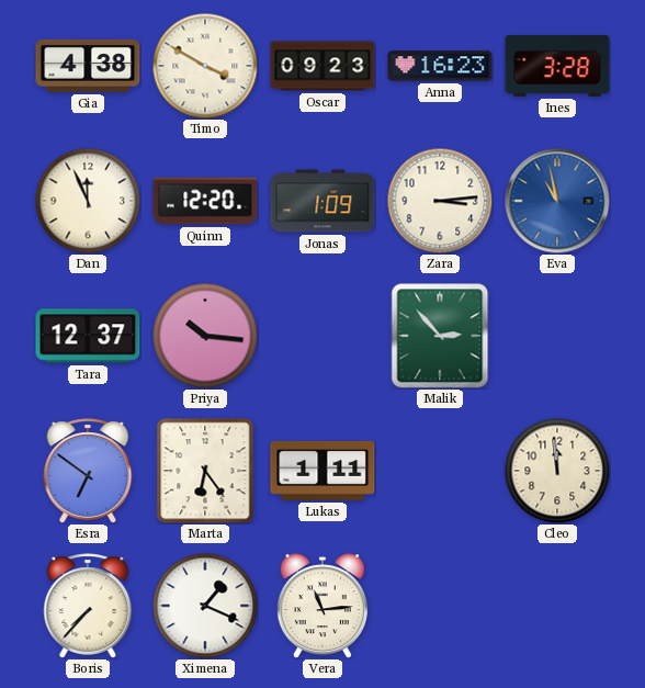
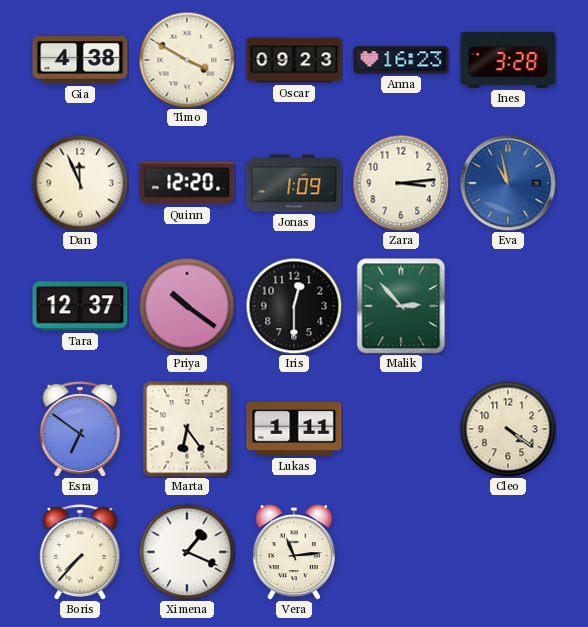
Priya: 10:16 -> 10:21
Iris: none -> 12:30
Cleo: 11:59 -> 4:21
